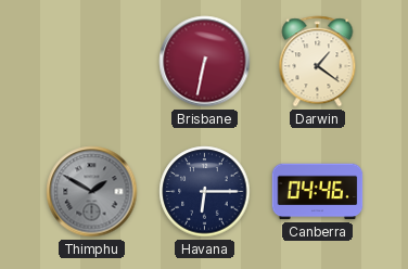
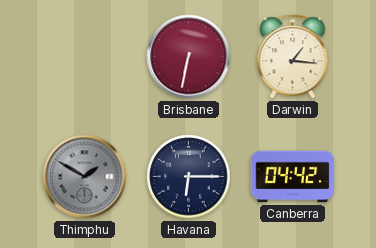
Darwin: 1:21 -> 1:16
Canberra: 04:46 -> 04:42
